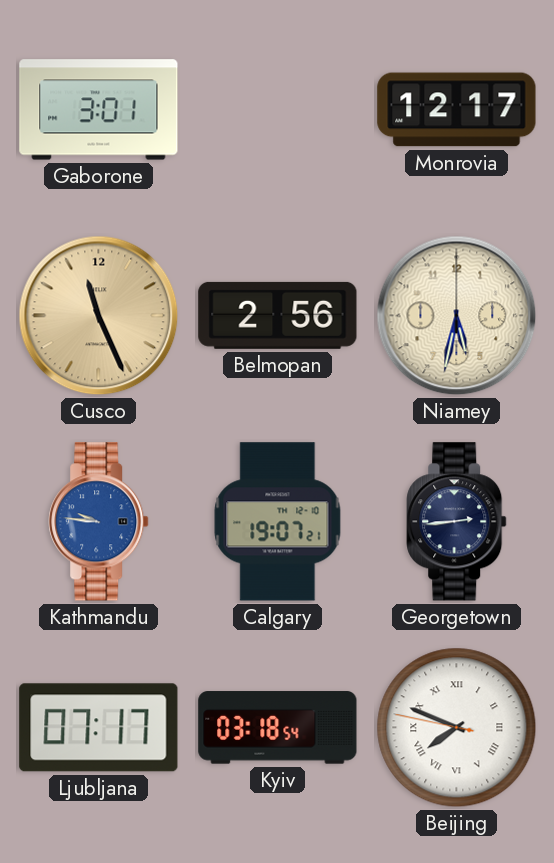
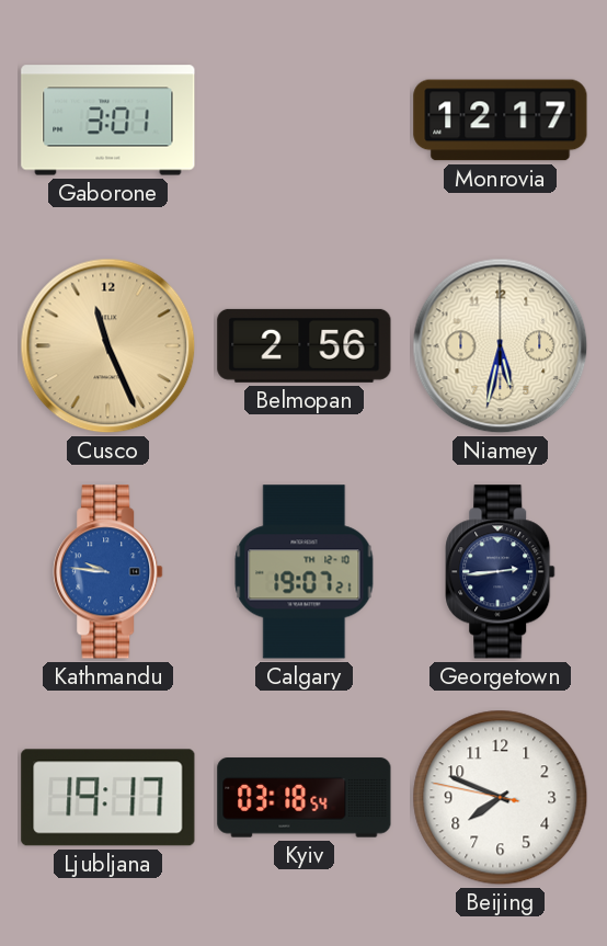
Ljubljana: 07:17 -> 19:17
Beijing numerals: Roman -> Arabic
